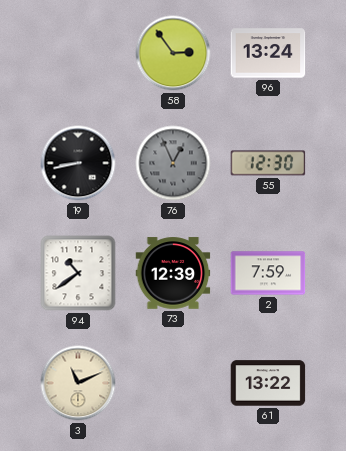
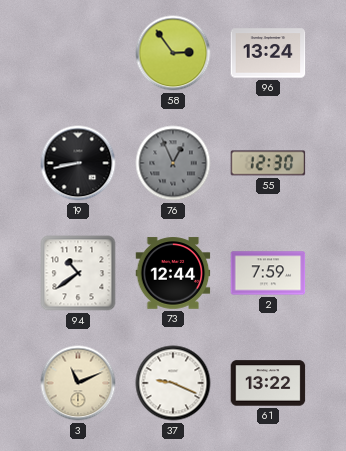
73: 12:39 -> 12:44
37: none -> 9:19
